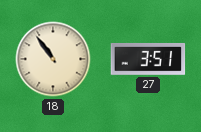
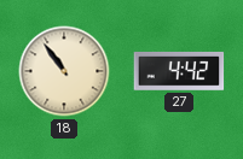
27: 3:51 -> 4:42
